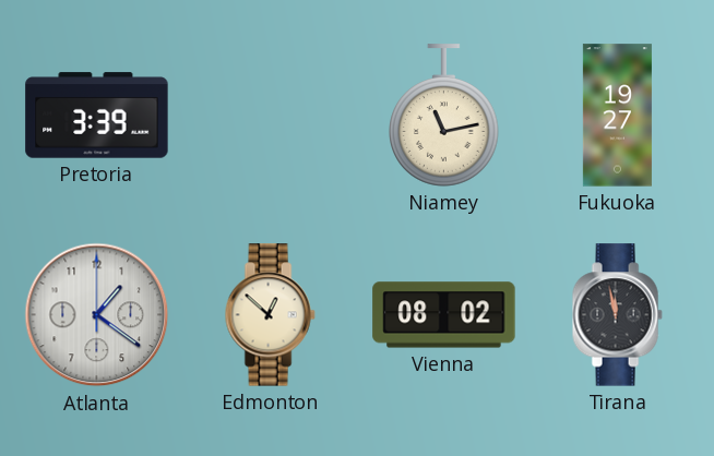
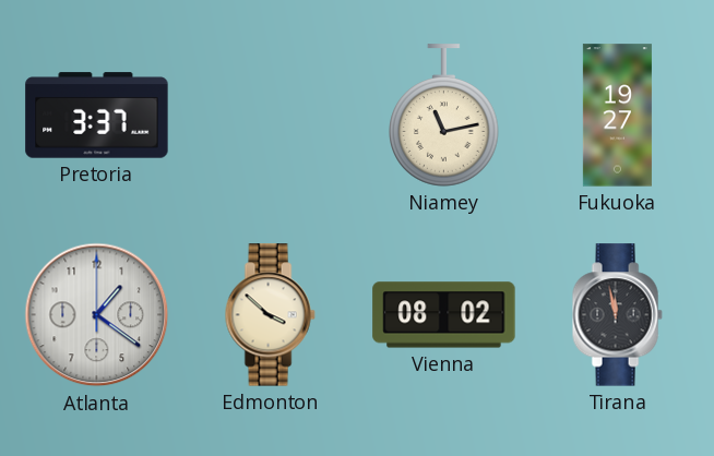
Pretoria: 3:39 -> 3:37
Edmonton: 12:52 -> 3:52
